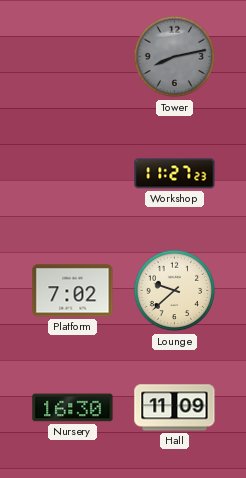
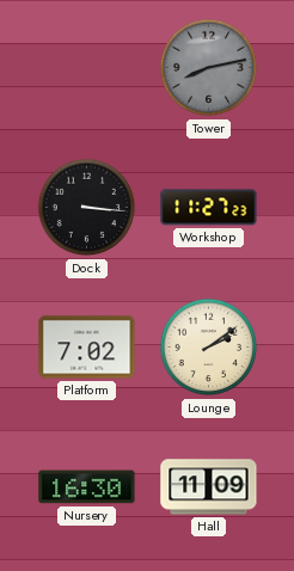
Dock: none -> 3:16
Lounge: 9:38 -> 2:09
